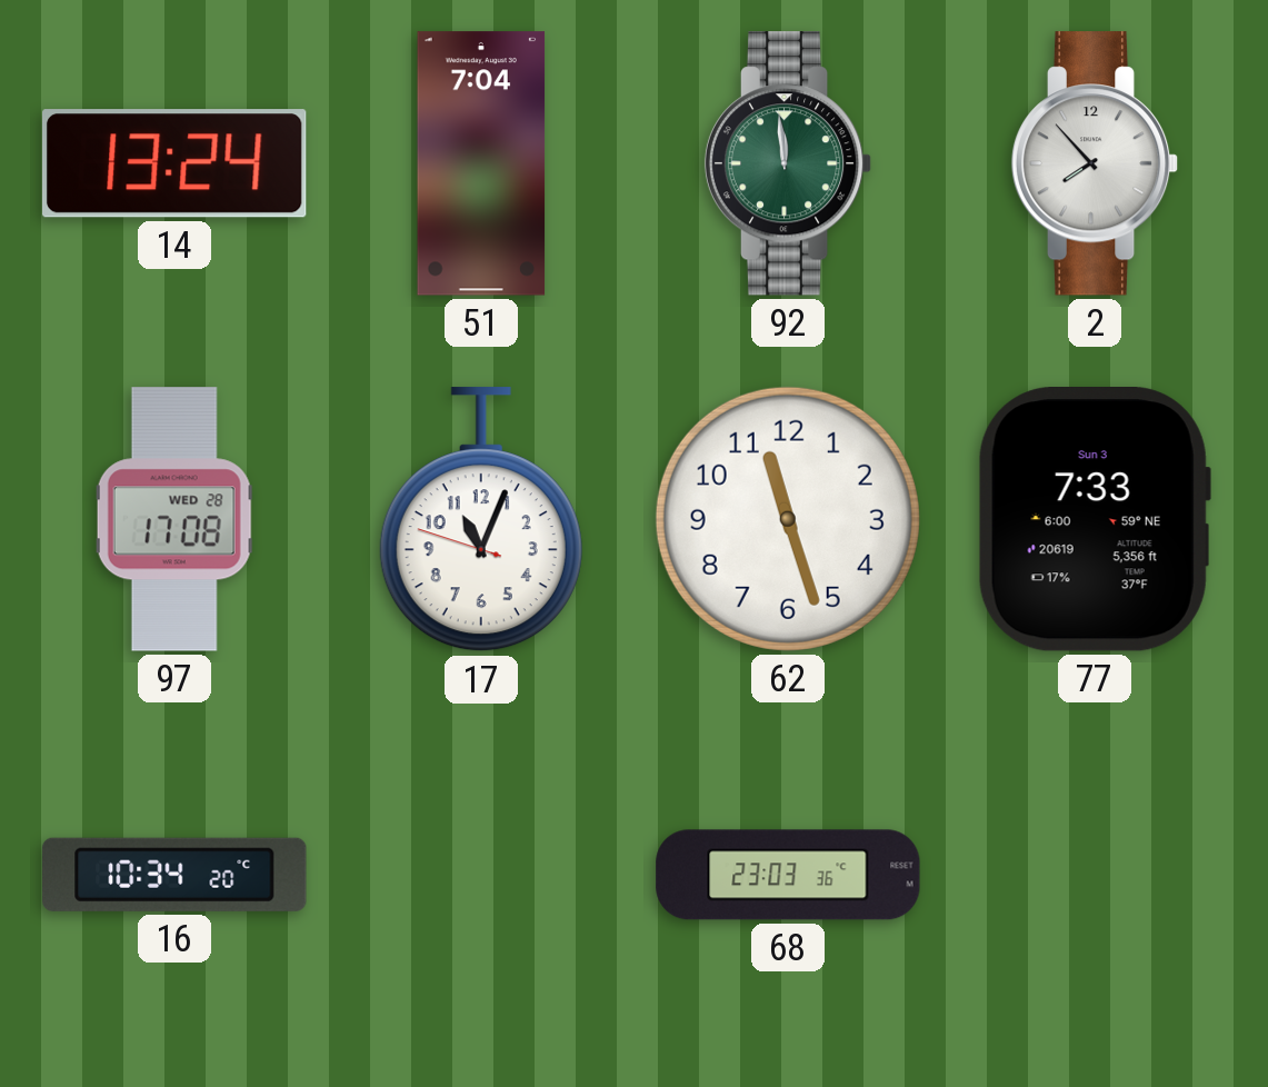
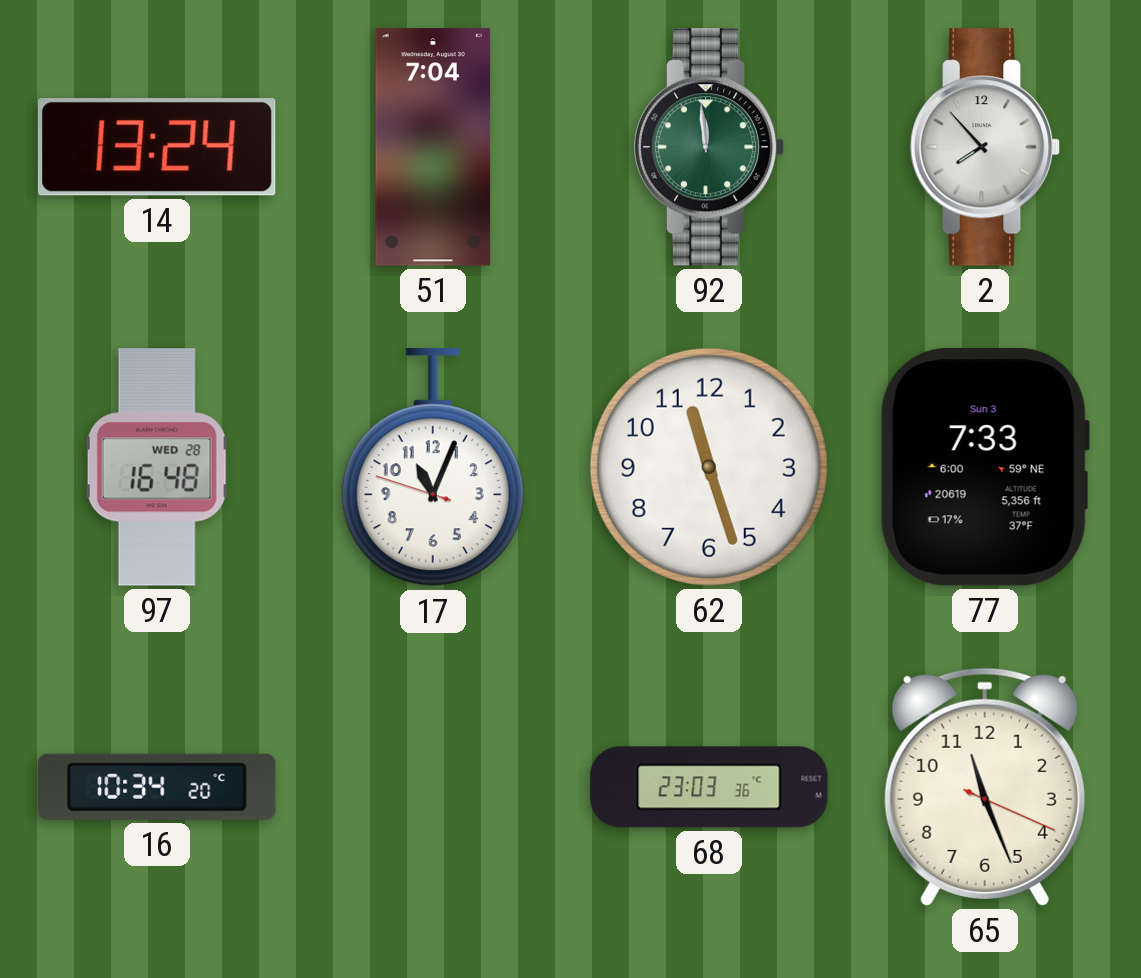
97: 17:08 -> 16:48
65: none -> 11:26
